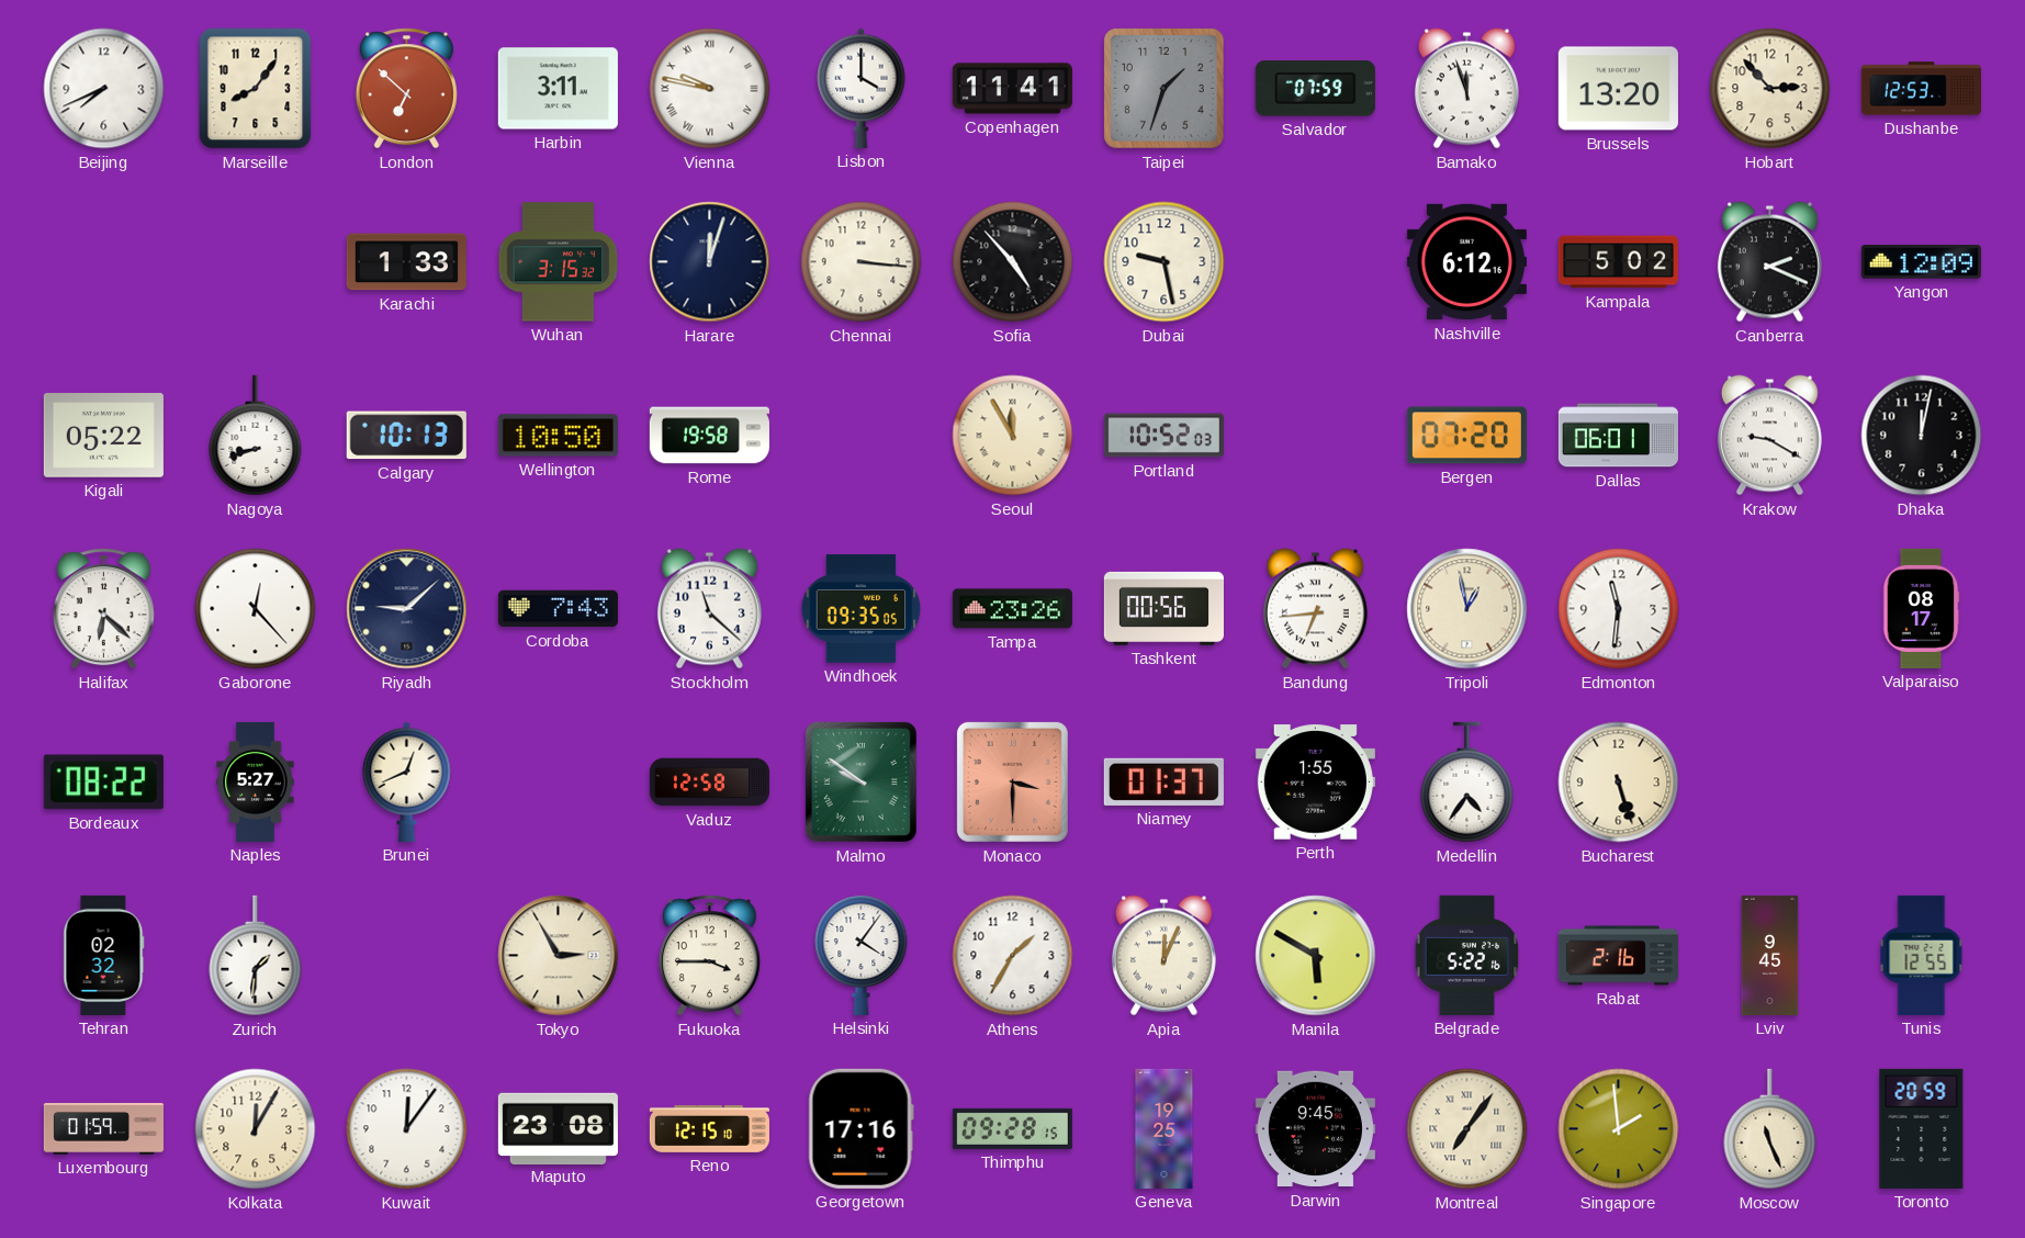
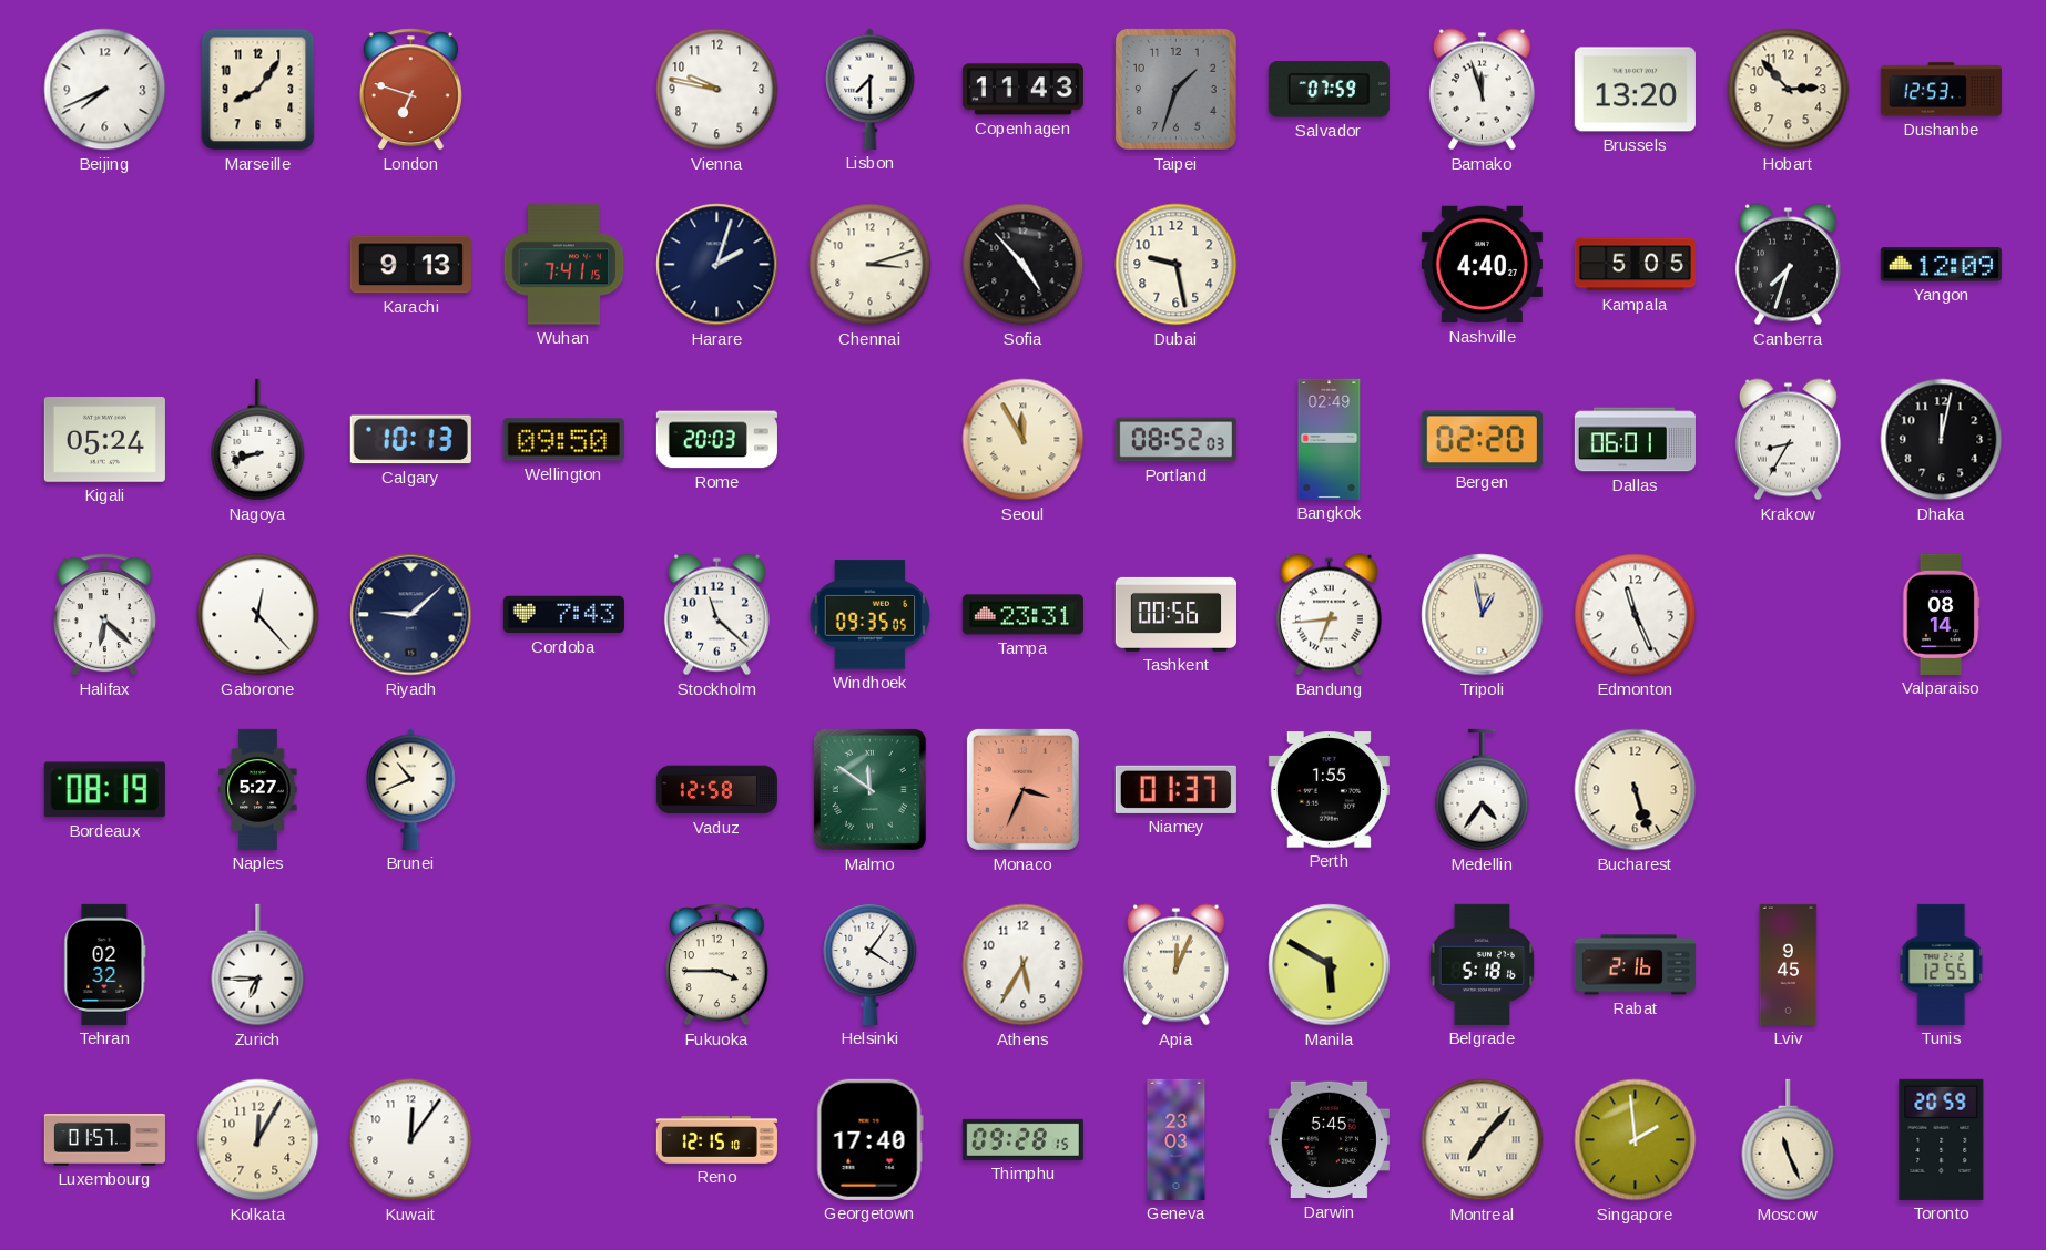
London: 6:52 -> 6:48
Harbin: 3:11 -> none
Vienna numerals: Roman -> Arabic
Lisbon: 4:00 -> 7:30
Copenhagen: 11:41 -> 11:43
Karachi: 1:33 -> 9:13
Wuhan: 3:15 -> 7:41
Harare: 12:03 -> 2:03
Chennai: 3:16 -> 3:12
Nashville: 6:12 -> 4:40
Kampala: 5:02 -> 5:05
Canberra: 2:19 -> 7:33
Kigali: 05:22 -> 05:24
Wellington: 10:50 -> 09:50
Rome: 19:58 -> 20:03
Portland: 10:52 -> 08:52
Bangkok: none -> 02:49
Bergen: 07:20 -> 02:20
Krakow: 9:20 -> 8:35
Tampa: 23:26 -> 23:31
Edmonton: 11:31 -> 11:26
Valparaiso: 08:17 -> 08:14
Bordeaux: 08:22 -> 08:19
Brunei: 12:41 -> 10:41
Malmo: 9:51 -> 11:51
Monaco: 3:30 -> 3:34
Zurich: 1:31 -> 6:45
Tokyo: 2:55 -> none
Athens: 1:35 -> 5:35
Belgrade: 5:22 -> 5:18
Luxembourg: 01:59 -> 01:57
Maputo: 23:08 -> none
Georgetown: 17:16 -> 17:40
Geneva: 19:25 -> 23:03
Darwin: 9:45 -> 5:45
Montreal: 7:06 -> 7:07
